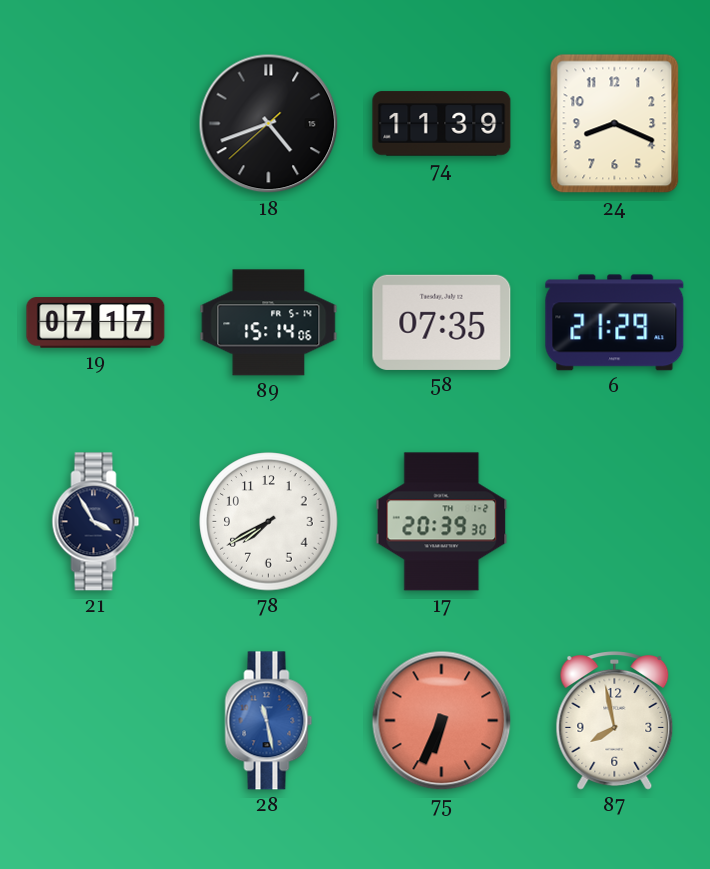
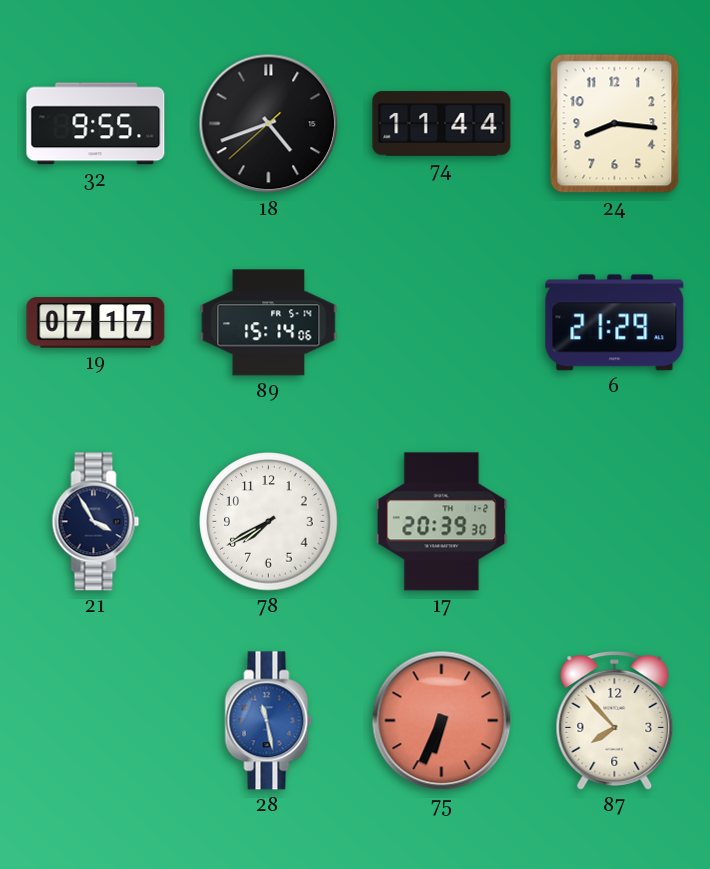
32: none -> 9:55
74: 11:39 -> 11:44
24: 8:19 -> 8:16
58: 07:35 -> none
87: 7:58 -> 7:53
